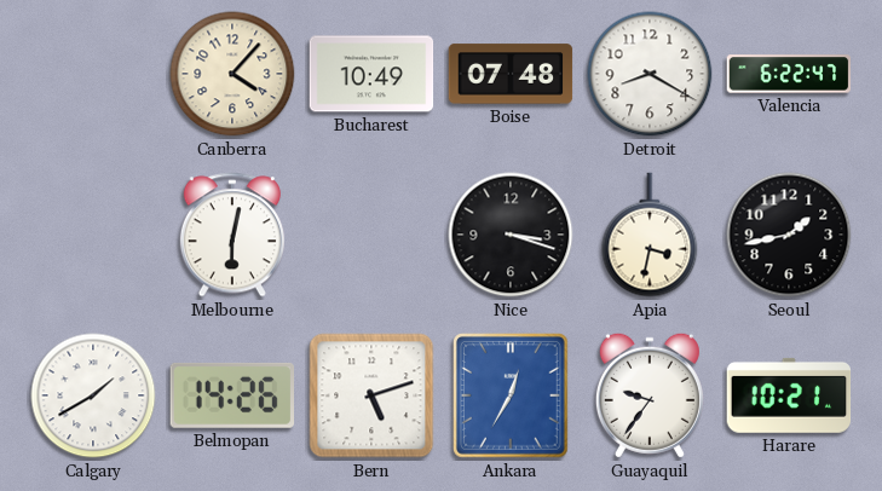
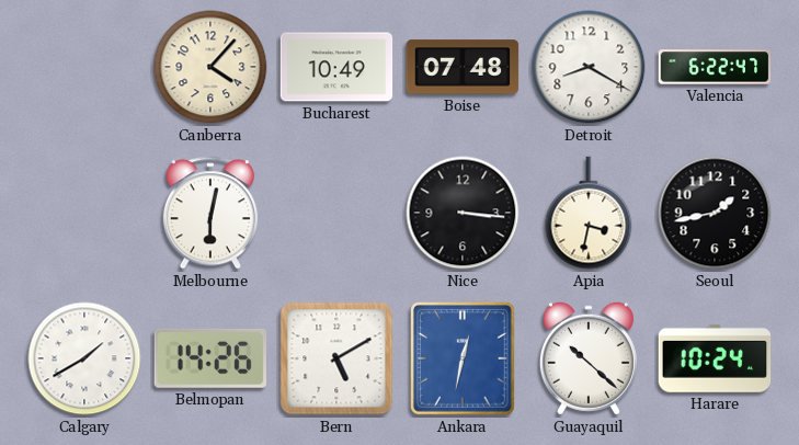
Nice: 3:18 -> 3:16
Bern: 5:12 -> 5:10
Ankara: 12:35 -> 12:32
Guayaquil: 9:36 -> 10:22
Harare: 10:21 -> 10:24
